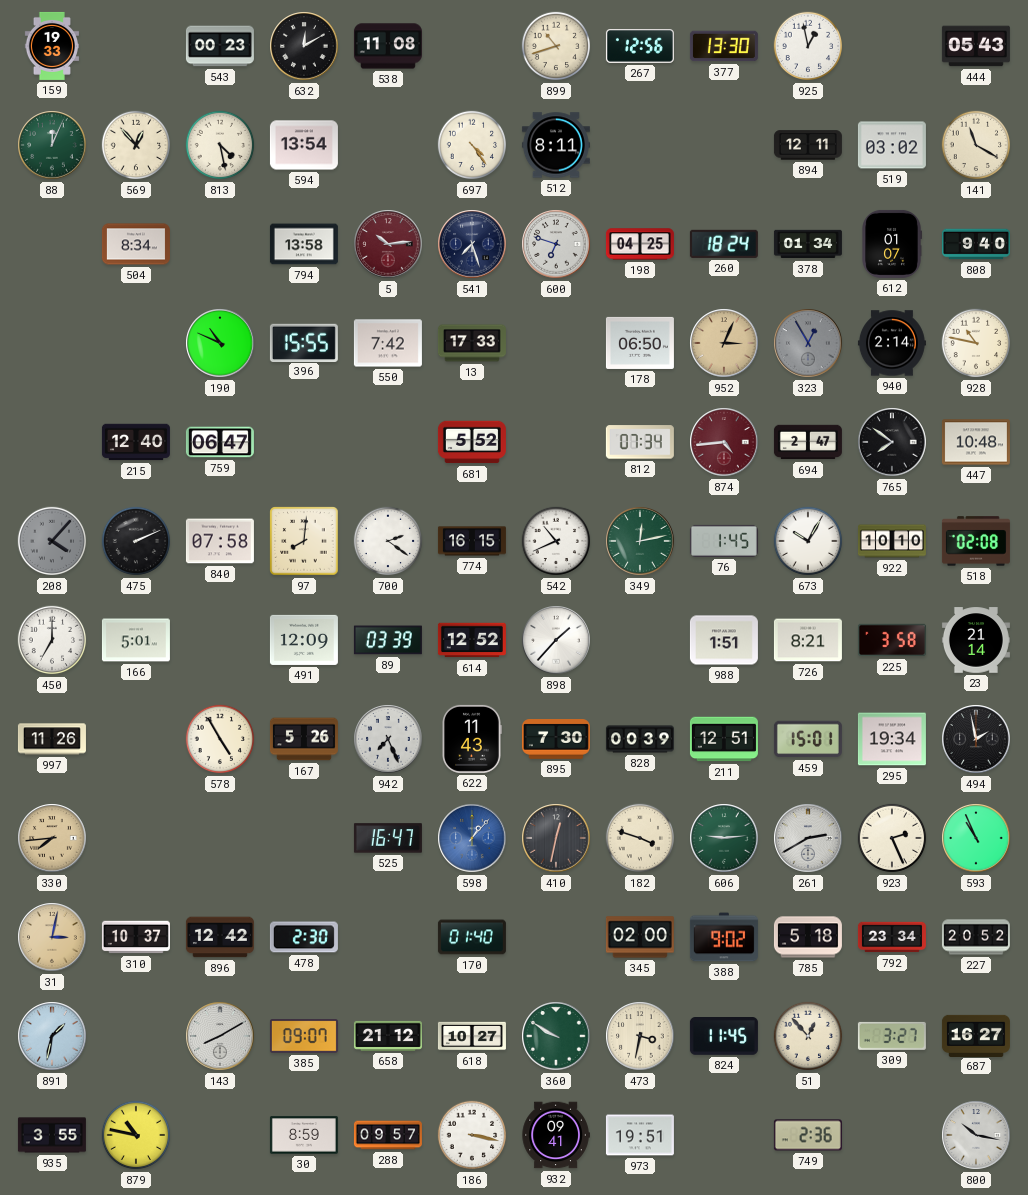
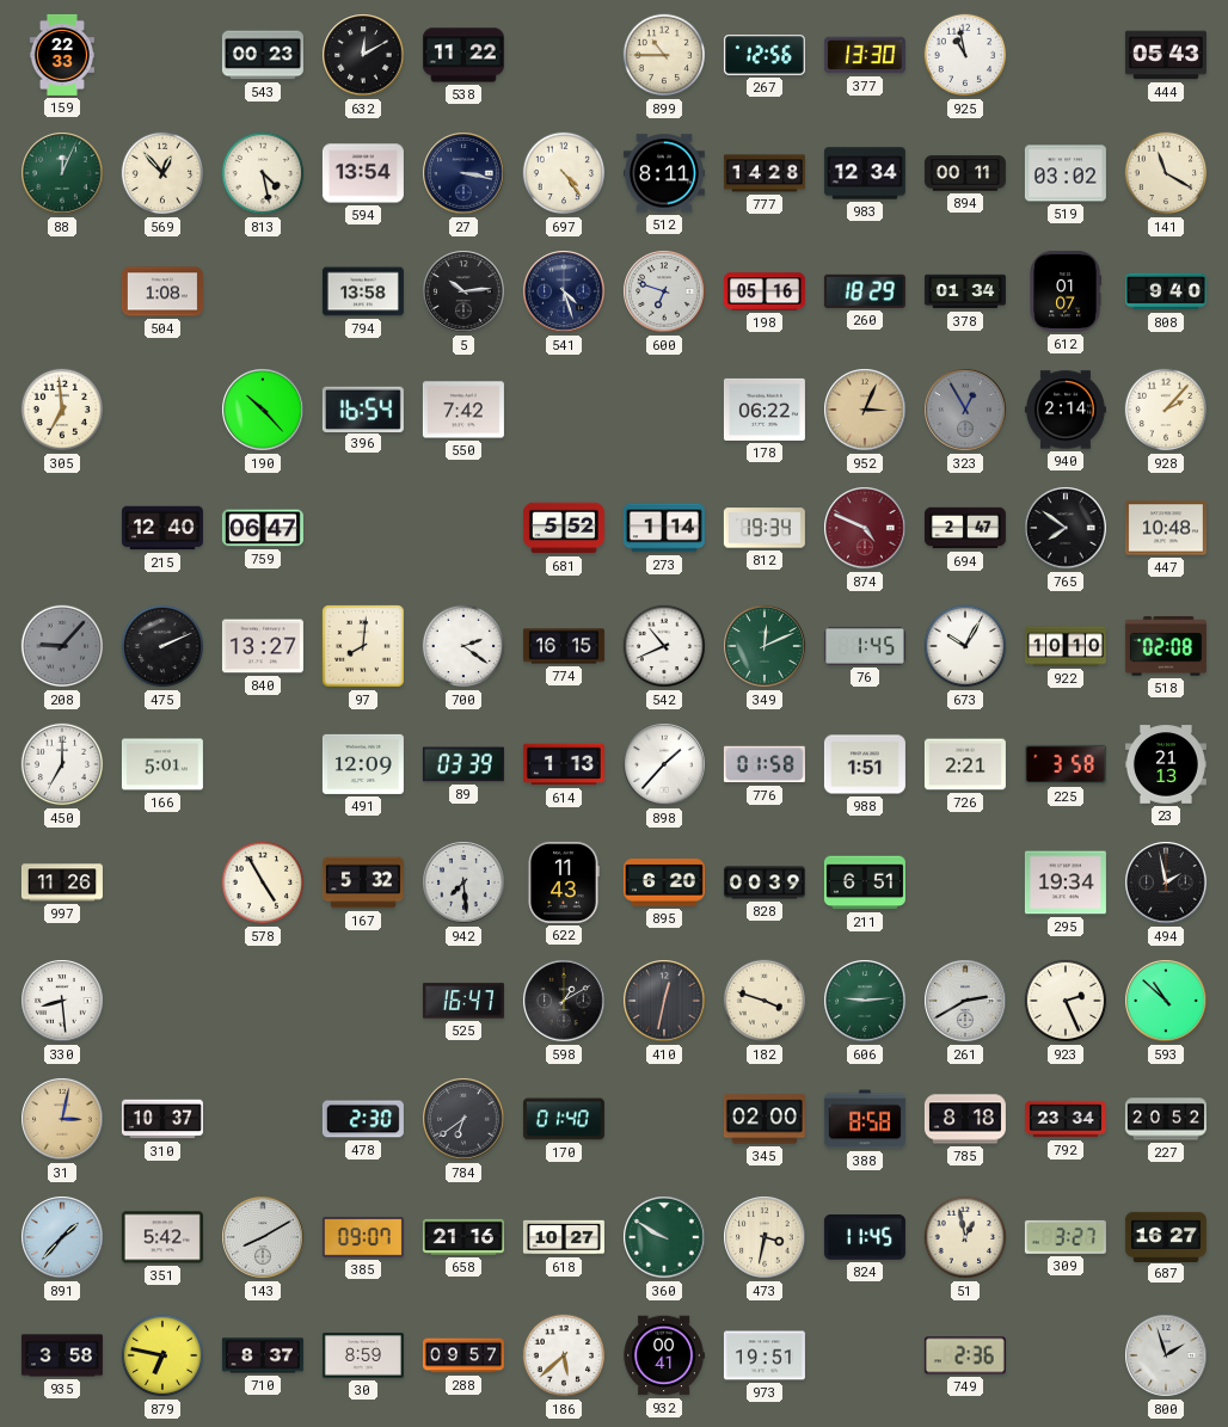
159: 19:33 -> 22:33
538: 11:08 -> 11:22
899: 10:42 -> 10:45
925: 12:58 -> 10:58
27: none -> 3:17
777: none -> 14:28
983: none -> 12:34
894: 12:11 -> 00:11
504: 8:34 -> 1:08
5 dial: burgundy -> black
541: 7:27 -> 4:27
198: 04:25 -> 05:16
260: 18:24 -> 18:29
305: none -> 6:59
190: 10:49 -> 10:23
396: 15:55 -> 16:54
13: 17:33 -> none
178: 06:50 -> 06:22
928: 10:47 -> 2:07
273: none -> 1:14
812: 07:34 -> 19:34
874: 4:44 -> 4:49
208: 4:07 -> 9:07
840: 07:58 -> 13:27
349: 12:13 -> 12:11
614: 12:52 -> 1:13
776: none -> 01:58
726: 8:21 -> 2:21
23: 21:14 -> 21:13
167: 5:26 -> 5:32
942: 7:26 -> 7:29
895: 7:30 -> 6:20
211: 12:51 -> 6:51
459: 15:01 -> none
330: 7:44 -> 8:29
330 dial: champagne -> white
598: 1:07 -> 1:10
598 dial: blue -> black
593: 10:56 -> 10:52
896: 12:42 -> none
784: none -> 6:39
388: 9:02 -> 8:58
785: 5:18 -> 8:18
891: 1:32 -> 1:37
351: none -> 5:42
658: 21:12 -> 21:16
51: 12:53 -> 12:58
935: 3:55 -> 3:58
879: 10:47 -> 6:47
710: none -> 8:37
186: 3:17 -> 5:38
932: 09:41 -> 00:41
800: 10:17 -> 1:57
